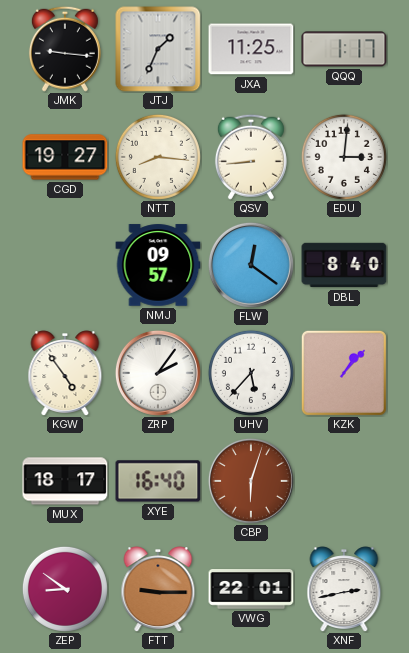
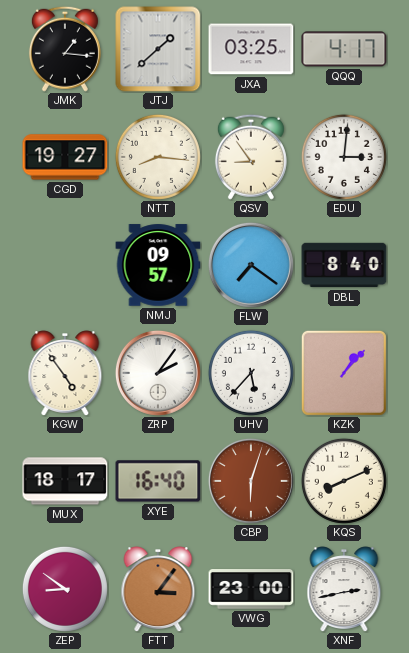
JMK: 9:16 -> 1:16
JTJ: 1:34 -> 1:38
JXA: 11:25 -> 03:25
QQQ: 1:17 -> 4:17
QSV: 8:44 -> 8:54
FLW: 12:21 -> 7:21
KQS: none -> 8:11
FTT: 9:15 -> 3:06
VWG: 22:01 -> 23:00
